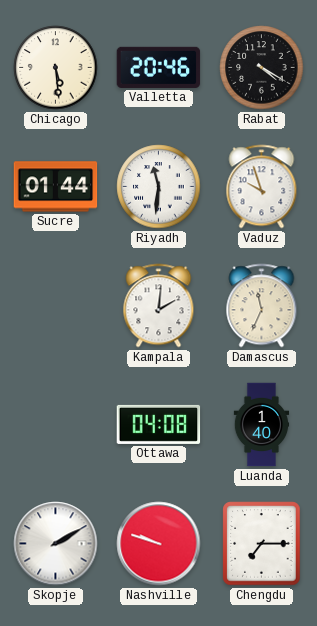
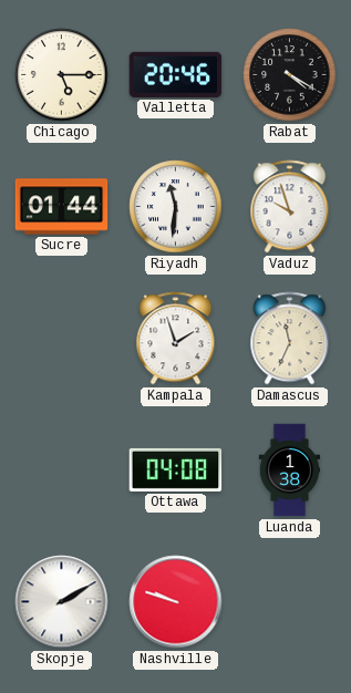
Chicago: 5:29 -> 5:15
Kampala: 2:01 -> 1:57
Luanda: 1:40 -> 1:38
Chengdu: 7:15 -> none
